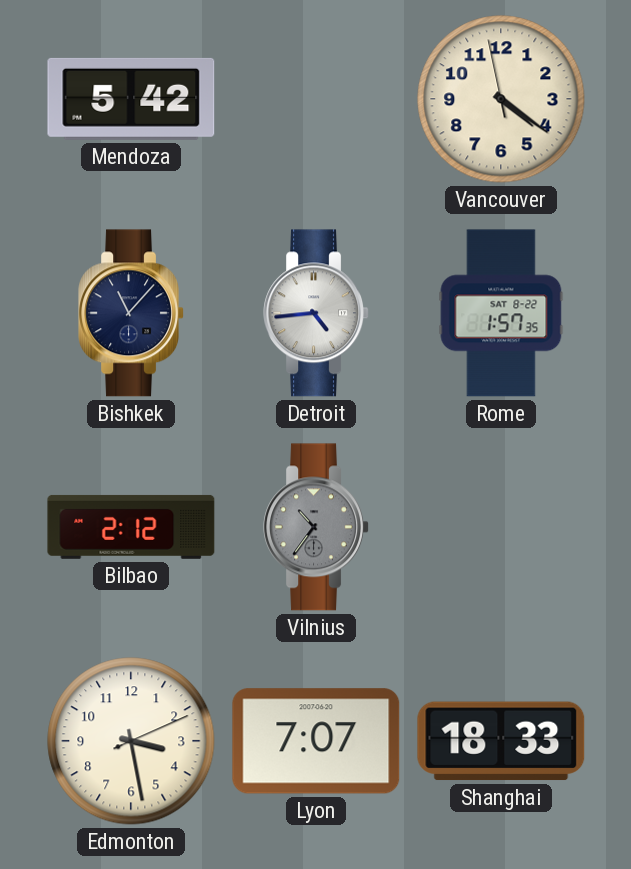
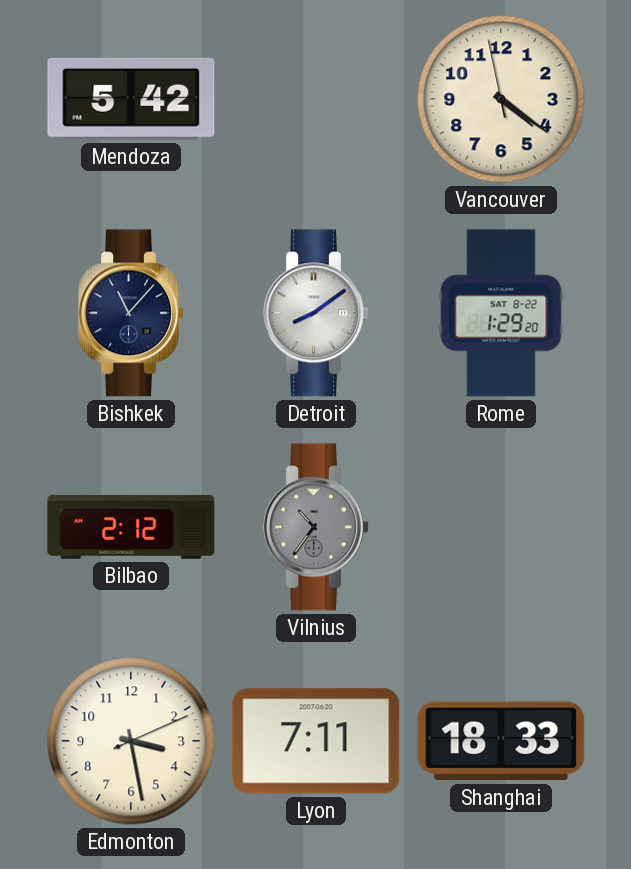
Detroit: 4:44 -> 8:09
Rome: 1:57 -> 1:29
Lyon: 7:07 -> 7:11
